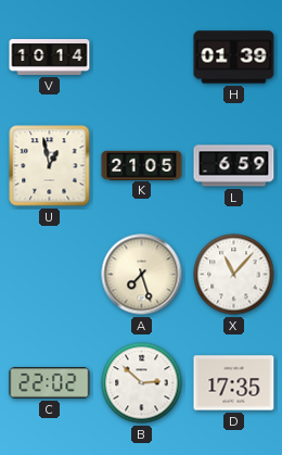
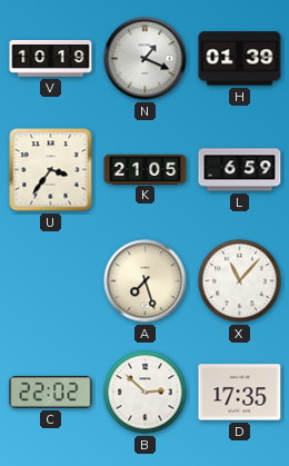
V: 10:14 -> 10:19
N: none -> 1:19
U: 12:58 -> 3:36
